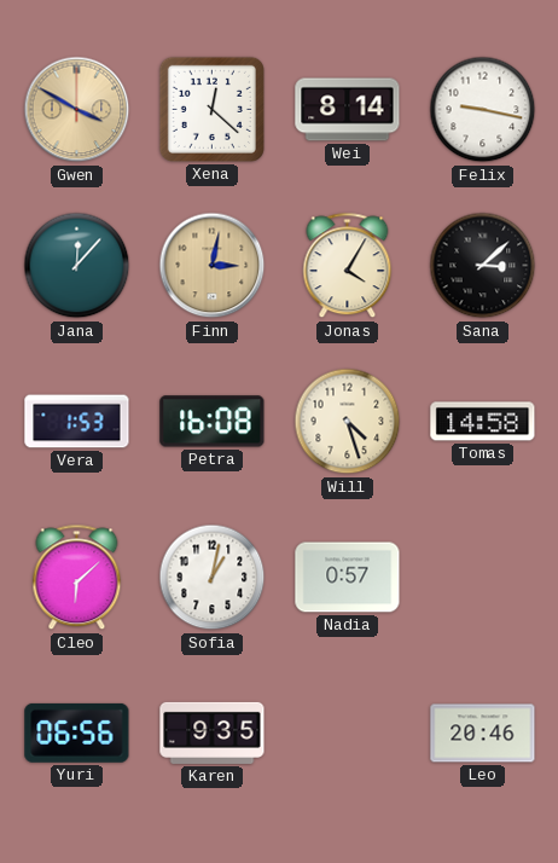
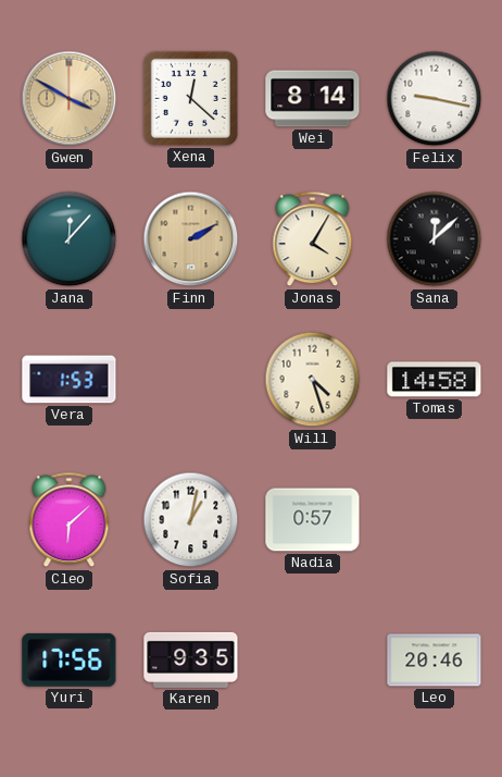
Finn: 3:02 -> 2:10
Sana: 3:08 -> 12:08
Petra: 16:08 -> none
Yuri: 06:56 -> 17:56
